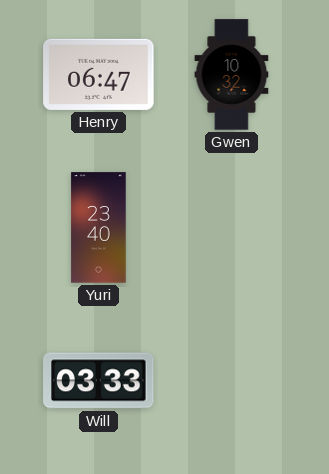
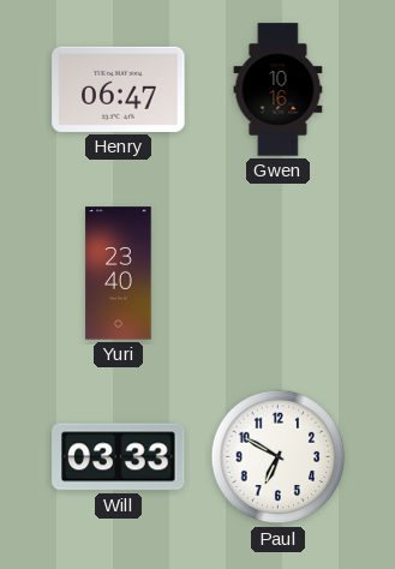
Gwen: 10:32 -> 10:16
Paul: none -> 6:50
